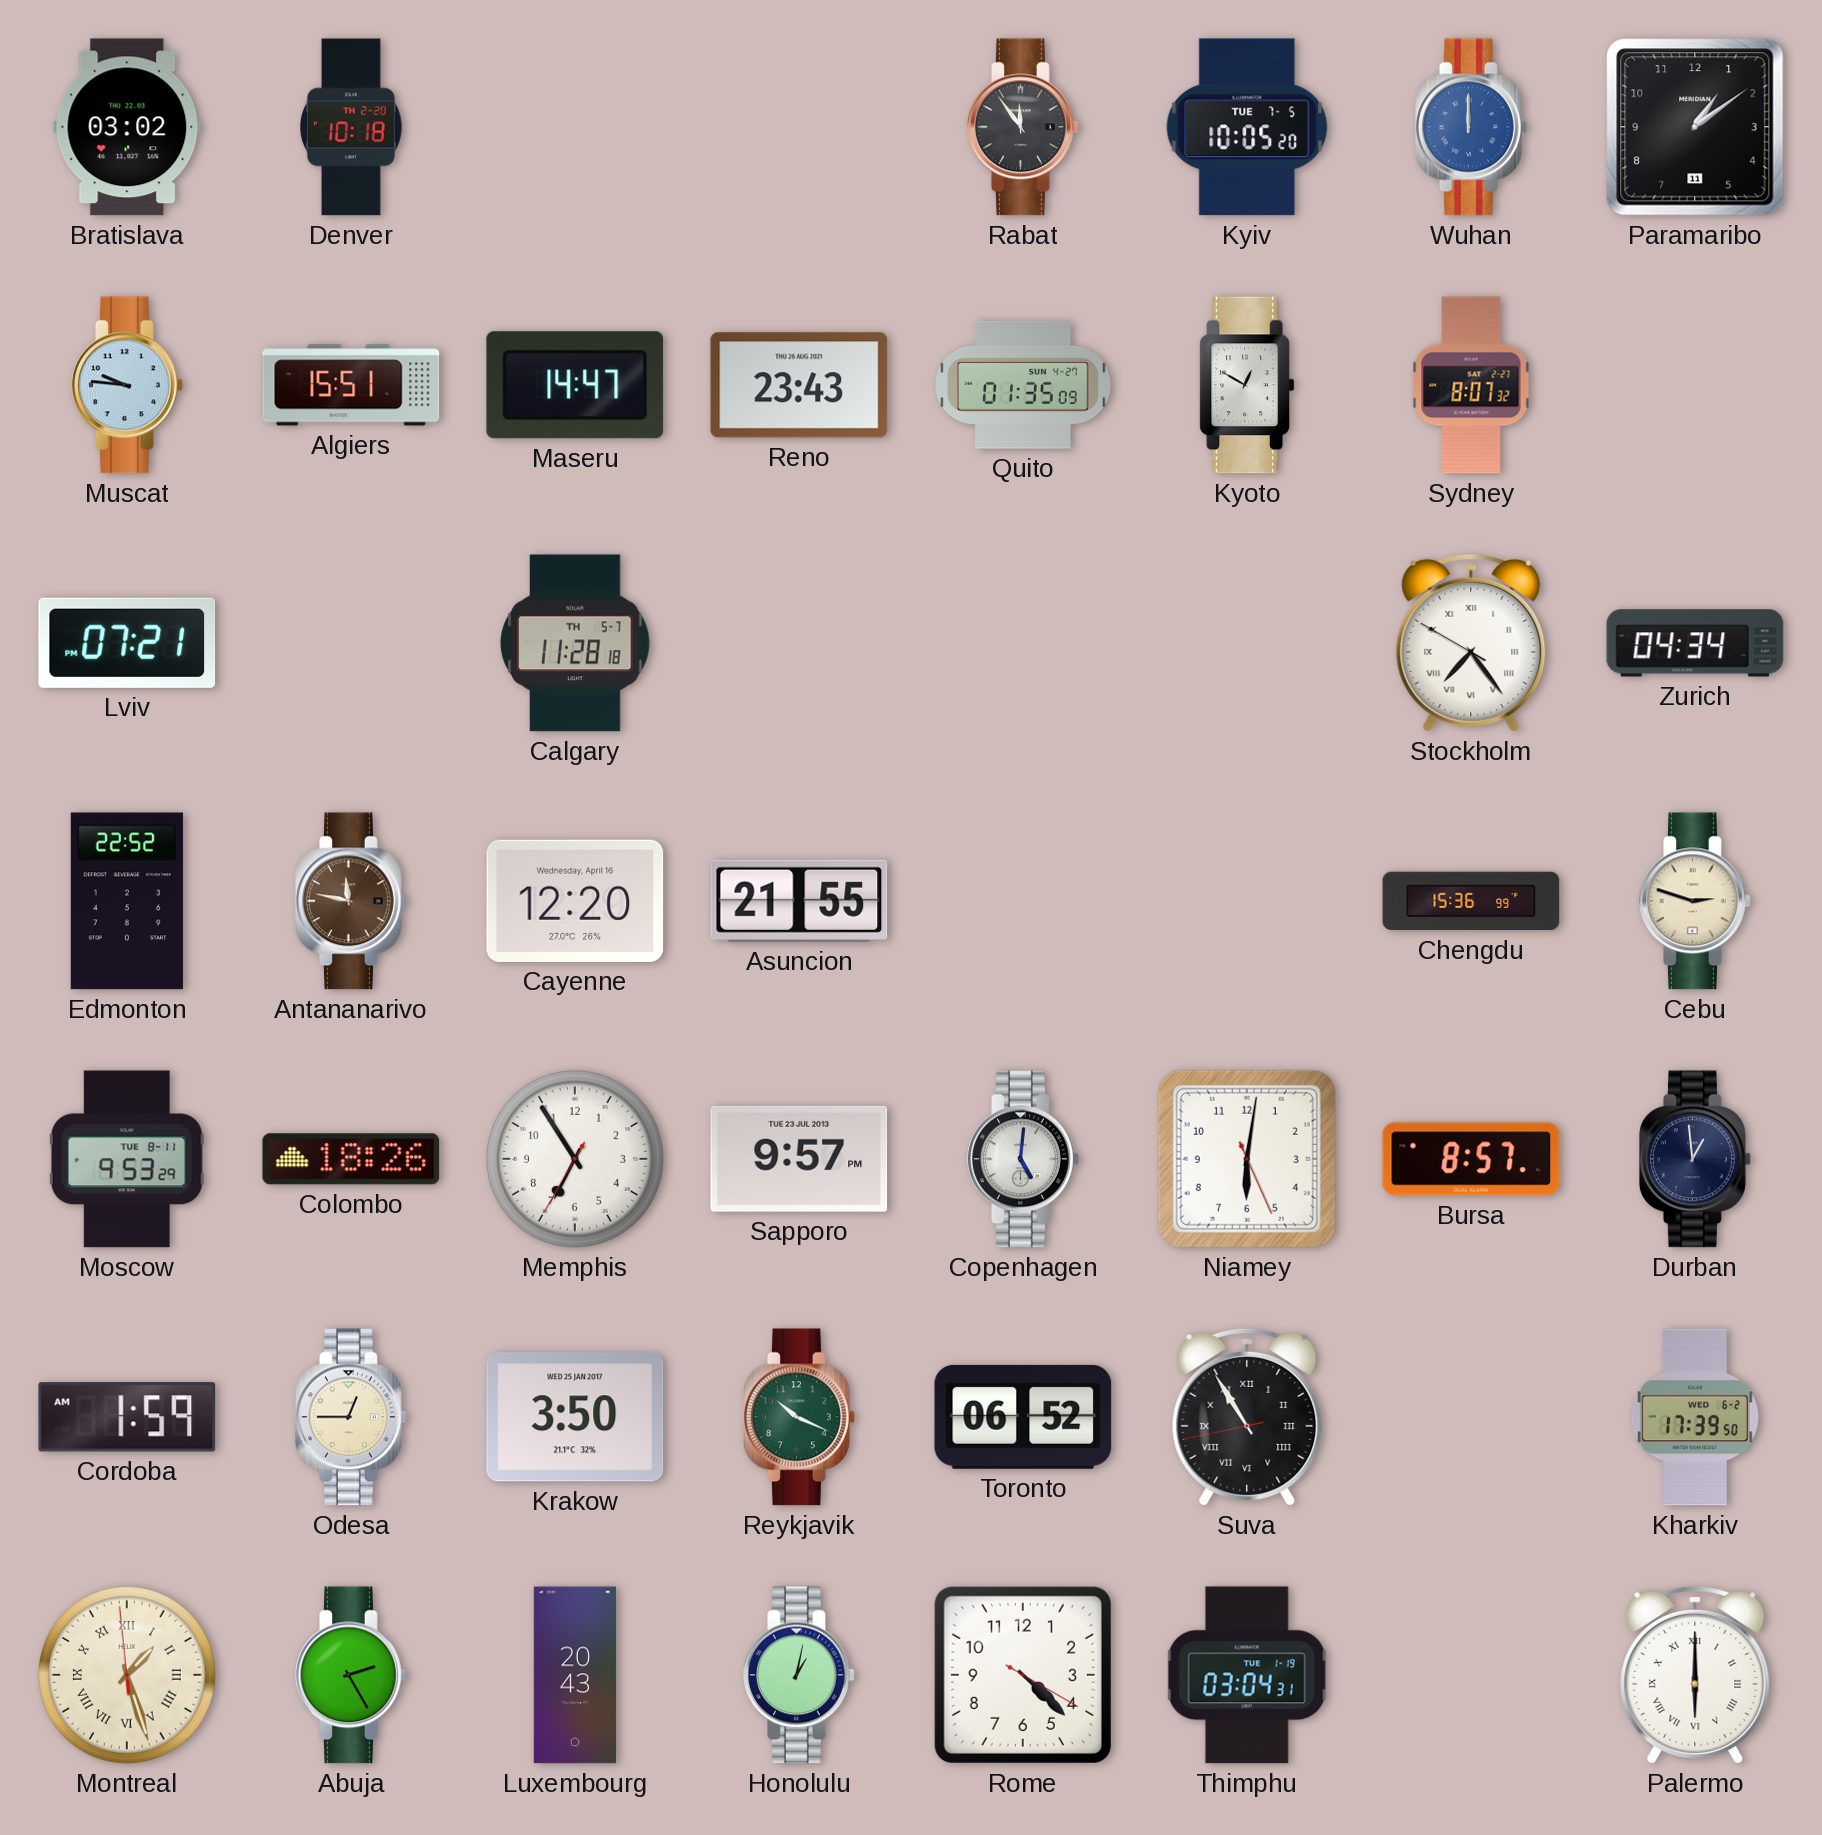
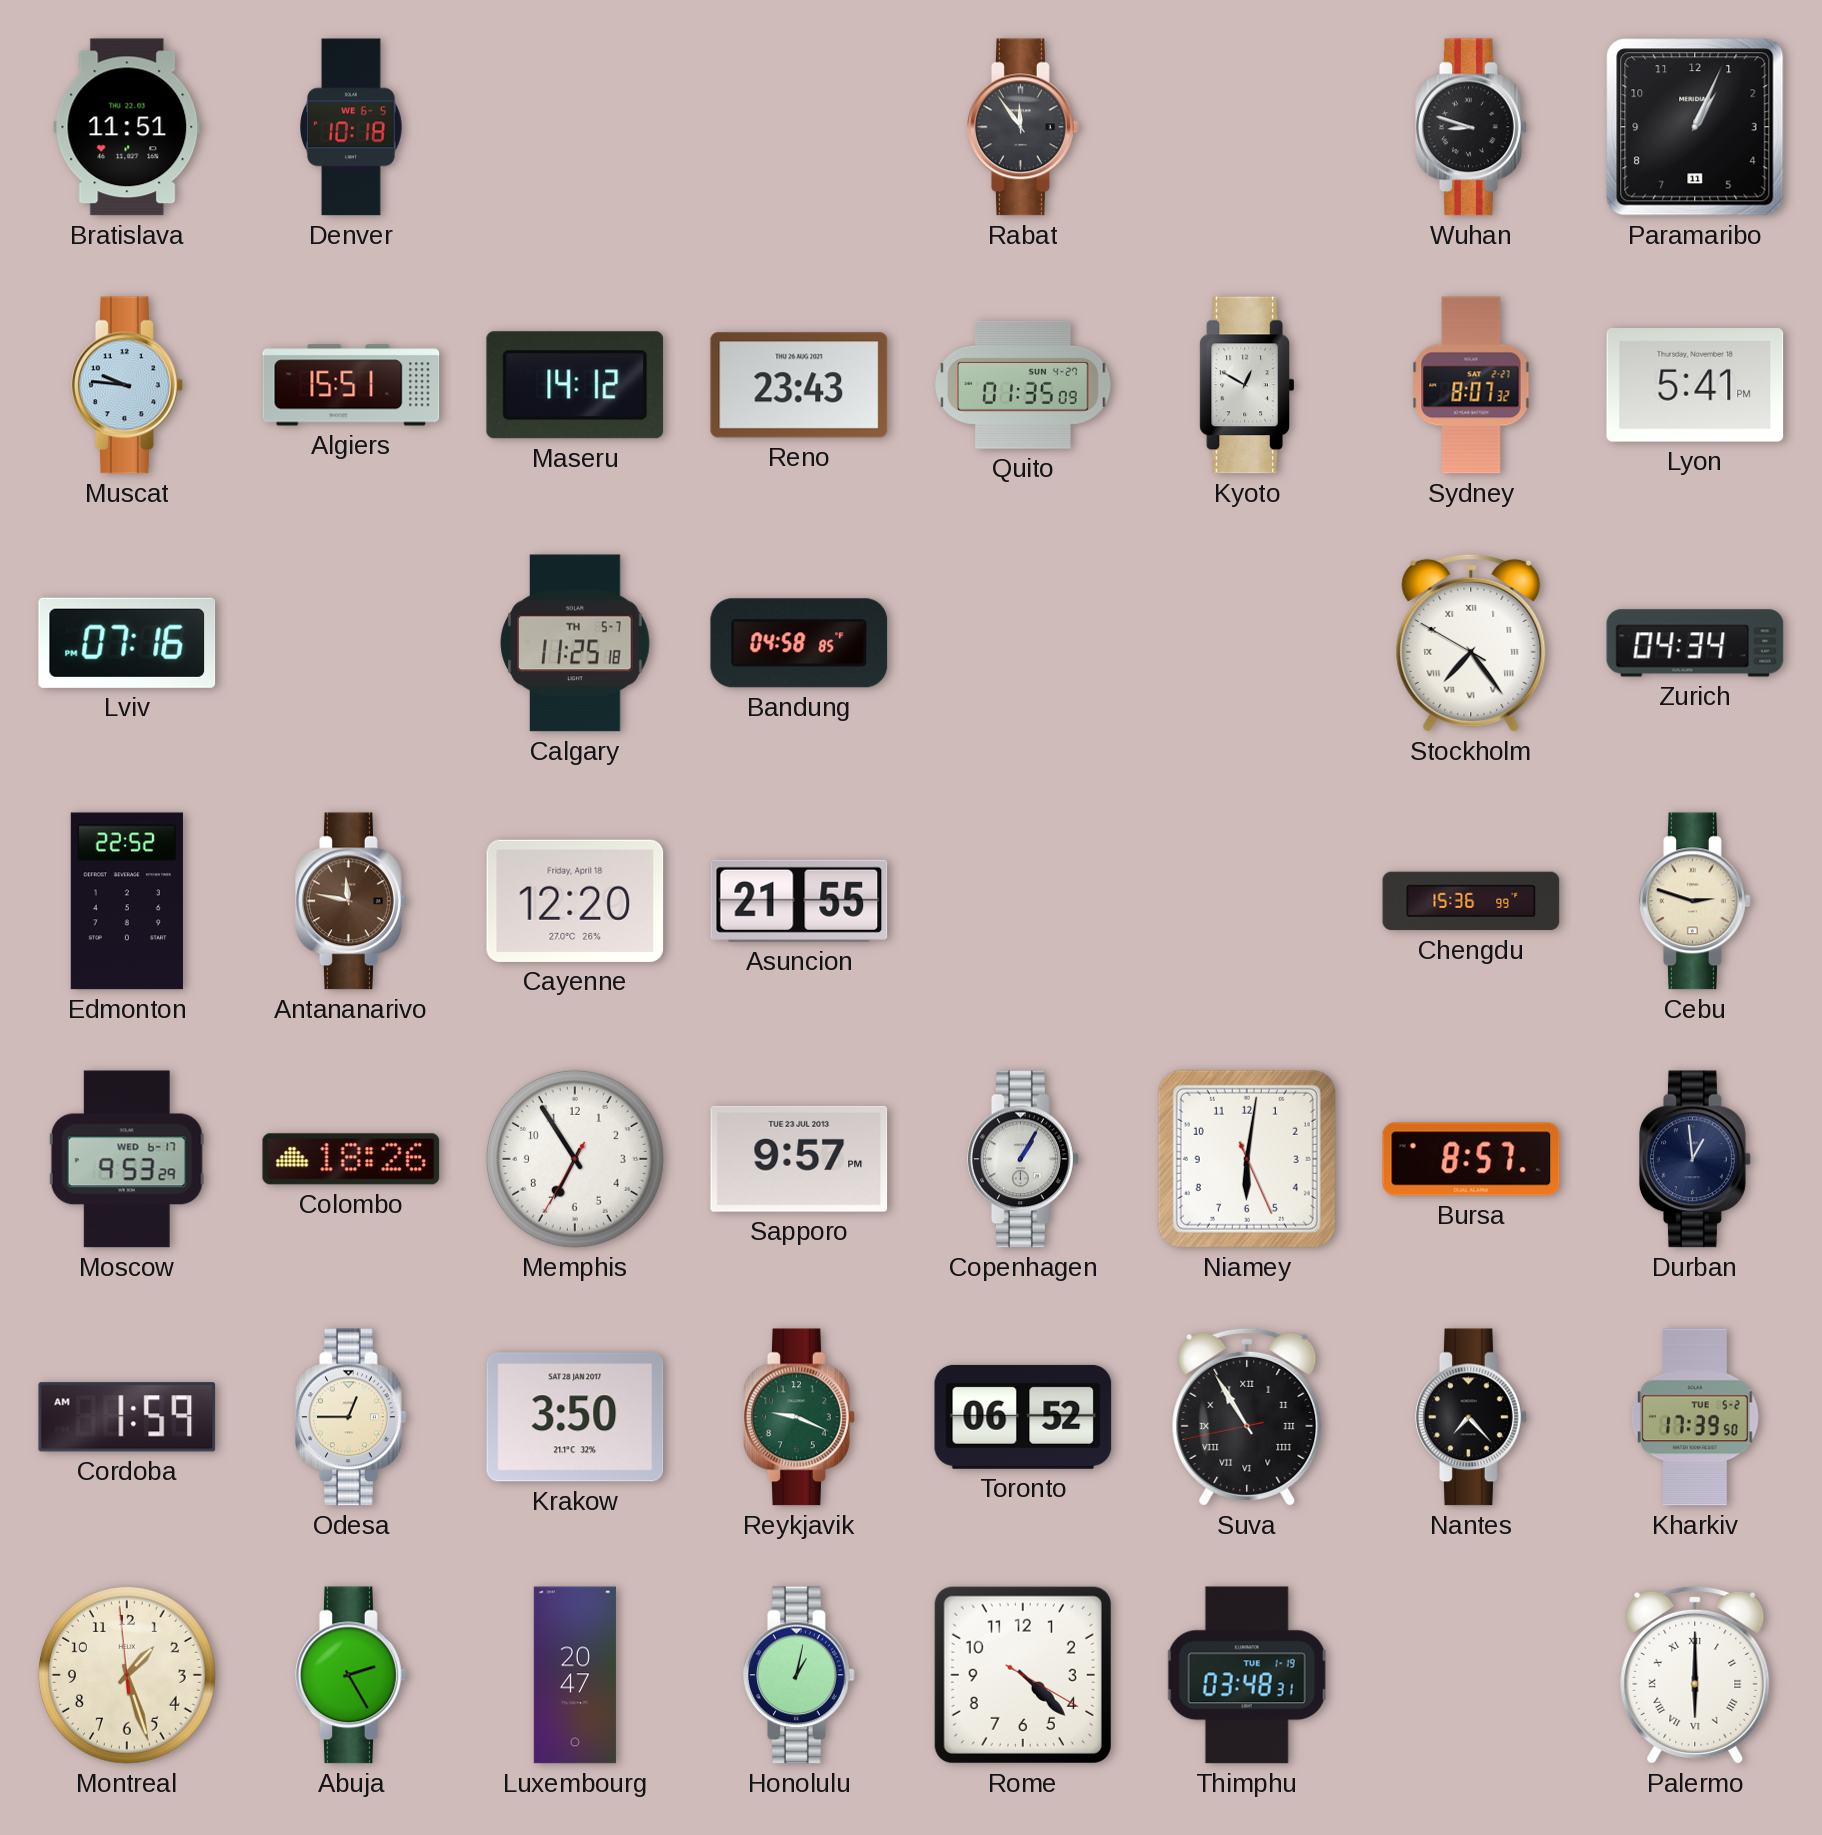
Bratislava: 03:02 -> 11:51
Denver date: TH 2-20 -> WE 6-5
Kyiv: 10:05 -> none
Wuhan: 12:00 -> 8:48
Wuhan dial: blue -> black
Paramaribo: 1:09 -> 1:04
Maseru: 14:47 -> 14:12
Lyon: none -> 5:41
Lviv: 07:21 -> 07:16
Calgary: 11:28 -> 11:25
Bandung: none -> 04:58
Cayenne date: Wednesday, April 16 -> Friday, April 18
Moscow date: TUE 8-11 -> WED 6-17
Copenhagen: 5:01 -> 1:05
Krakow date: WED 25 JAN 2017 -> SAT 28 JAN 2017
Reykjavik: 10:19 -> 9:19
Nantes: none -> 7:23
Kharkiv date: WED 6-2 -> TUE 5-2
Montreal numerals: Roman -> Arabic
Luxembourg: 20:43 -> 20:47
Thimphu: 03:04 -> 03:48
